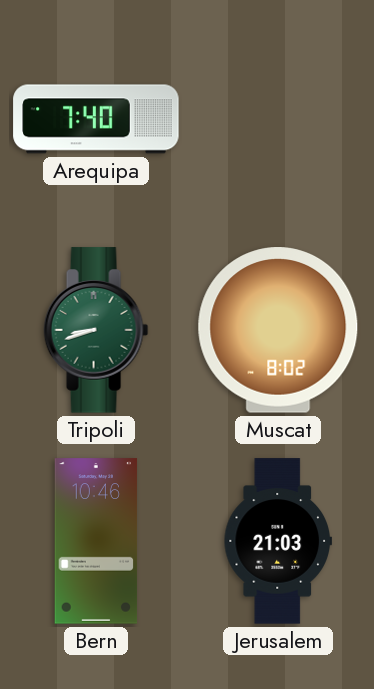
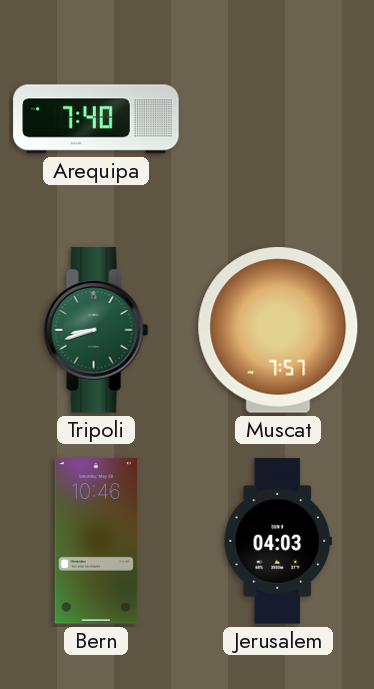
Muscat: 8:02 -> 7:57
Jerusalem: 21:03 -> 04:03
